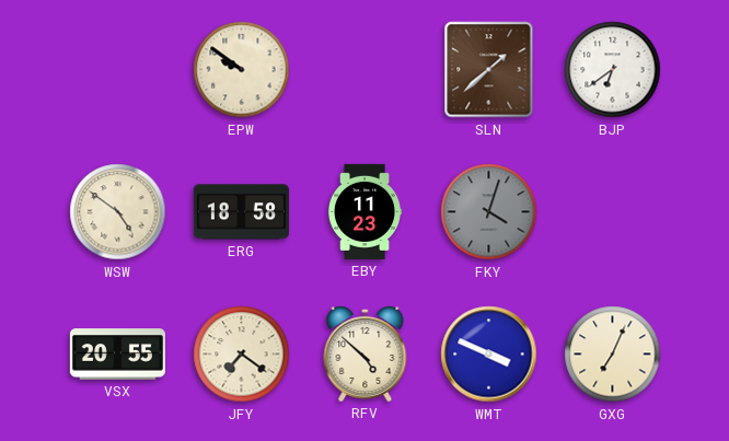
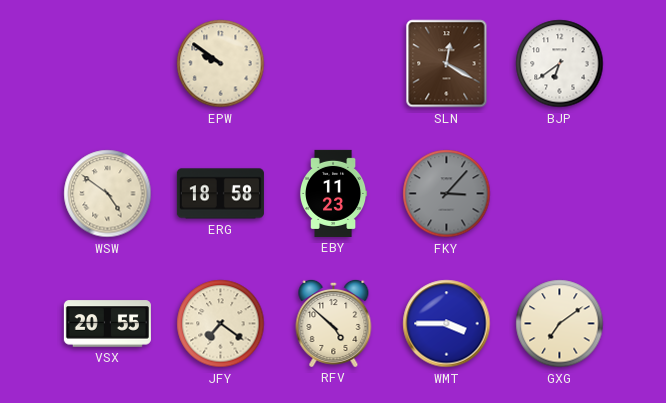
SLN: 1:38 -> 12:20
FKY: 4:03 -> 3:07
WMT: 3:49 -> 3:45
GXG: 7:04 -> 7:09
